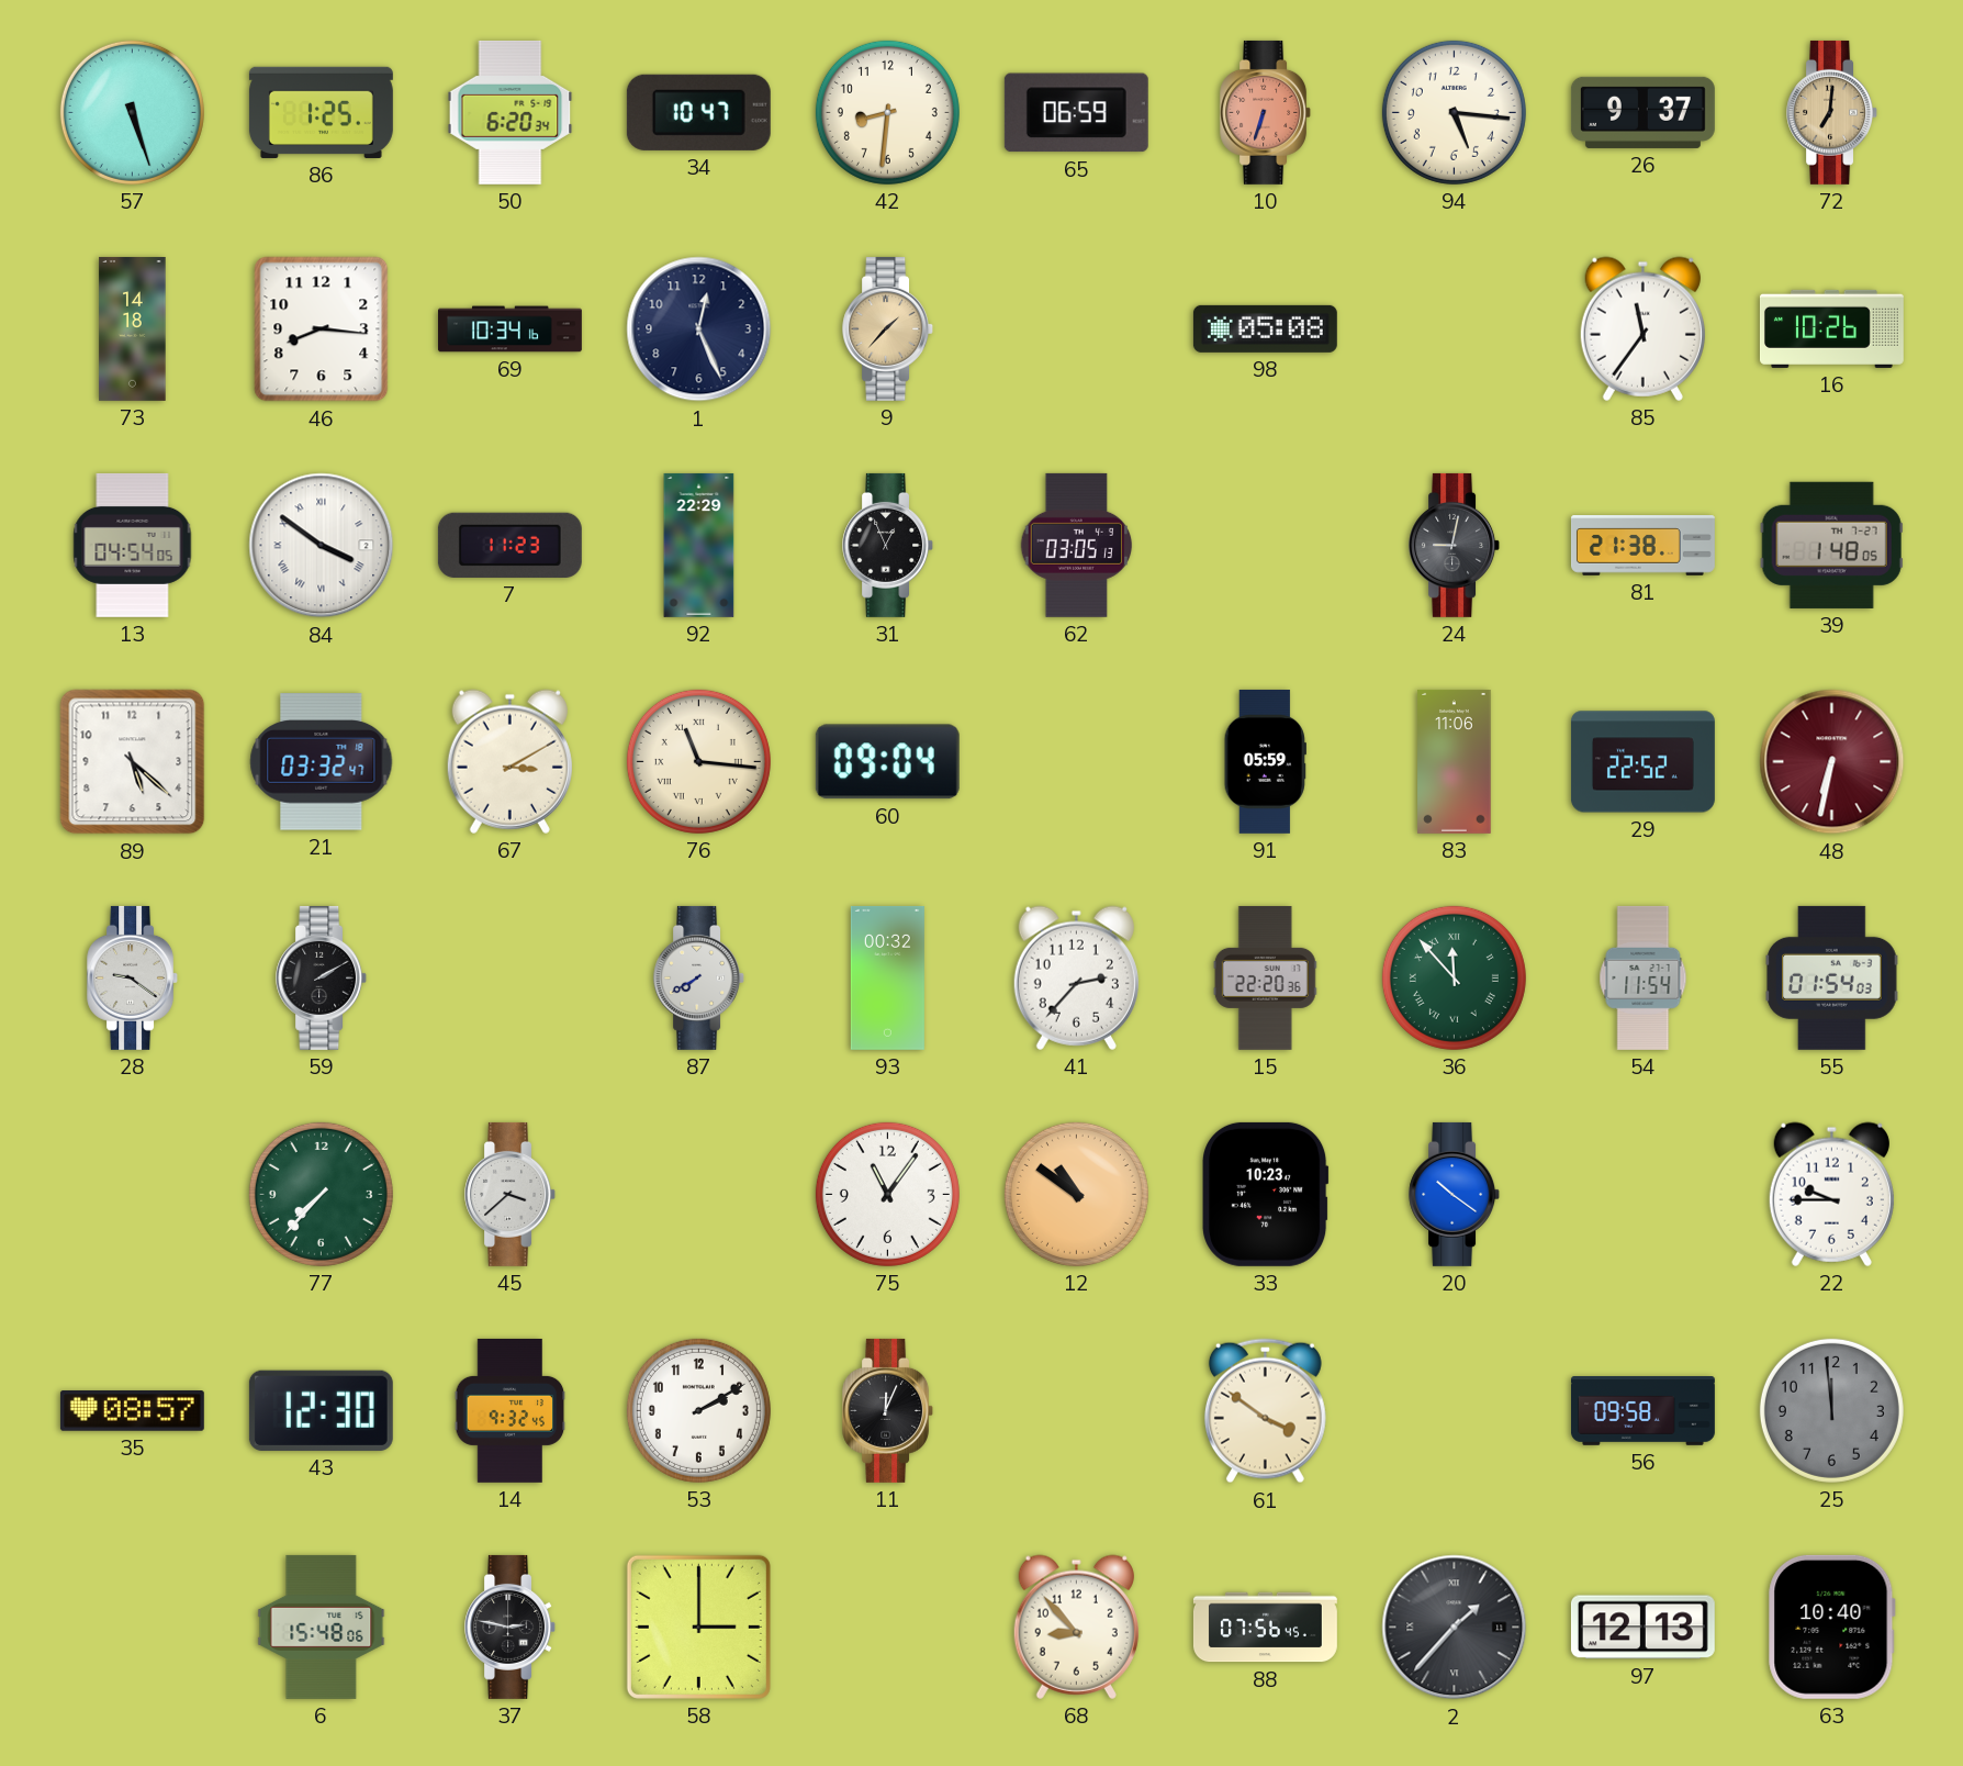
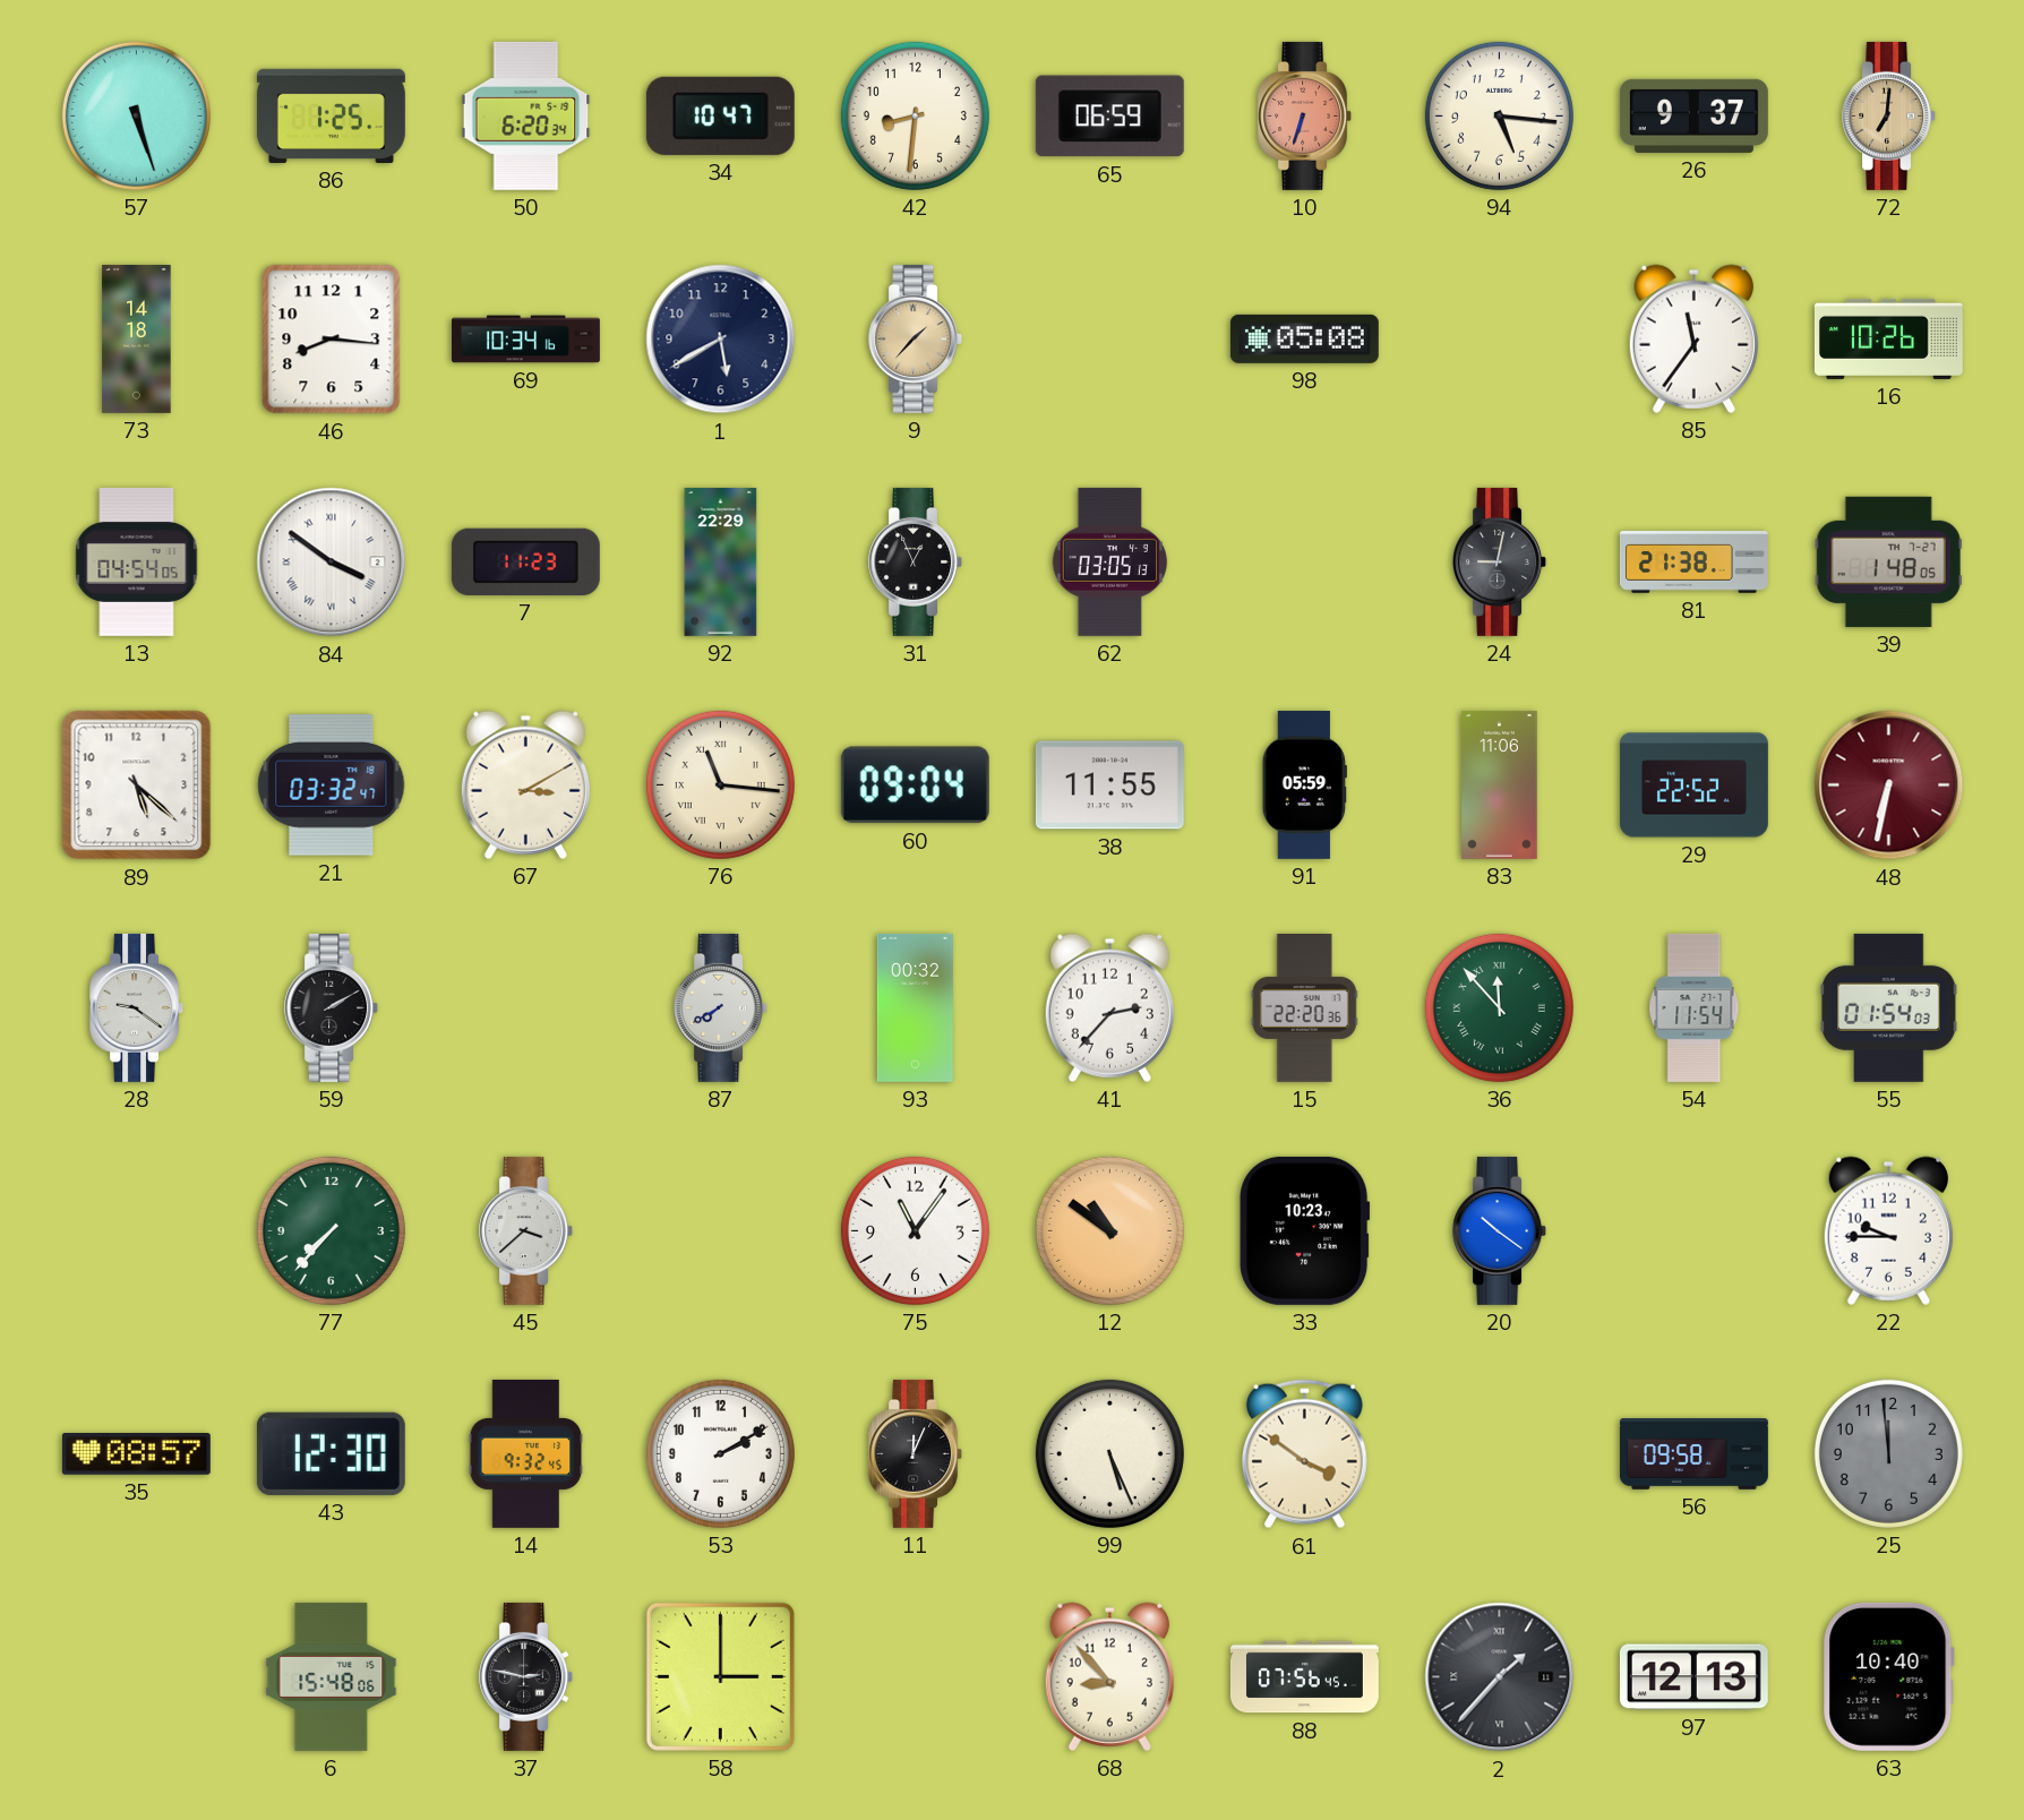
1: 12:26 -> 5:40
38: none -> 11:55
99: none -> 5:26
